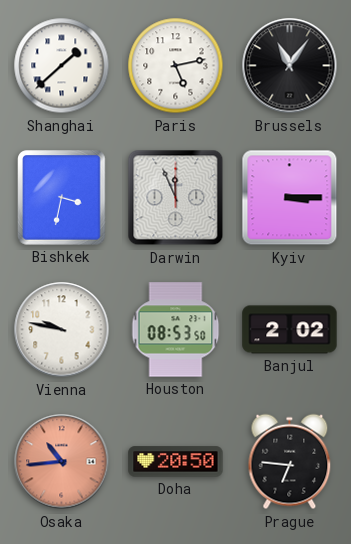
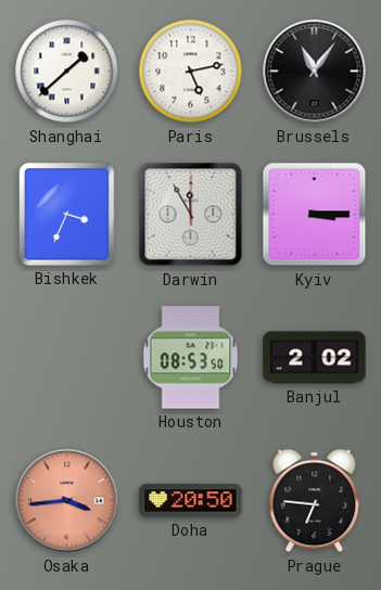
Bishkek: 3:32 -> 3:34
Darwin: 11:56 -> 11:55
Vienna: 9:47 -> none
Osaka: 10:44 -> 3:44
